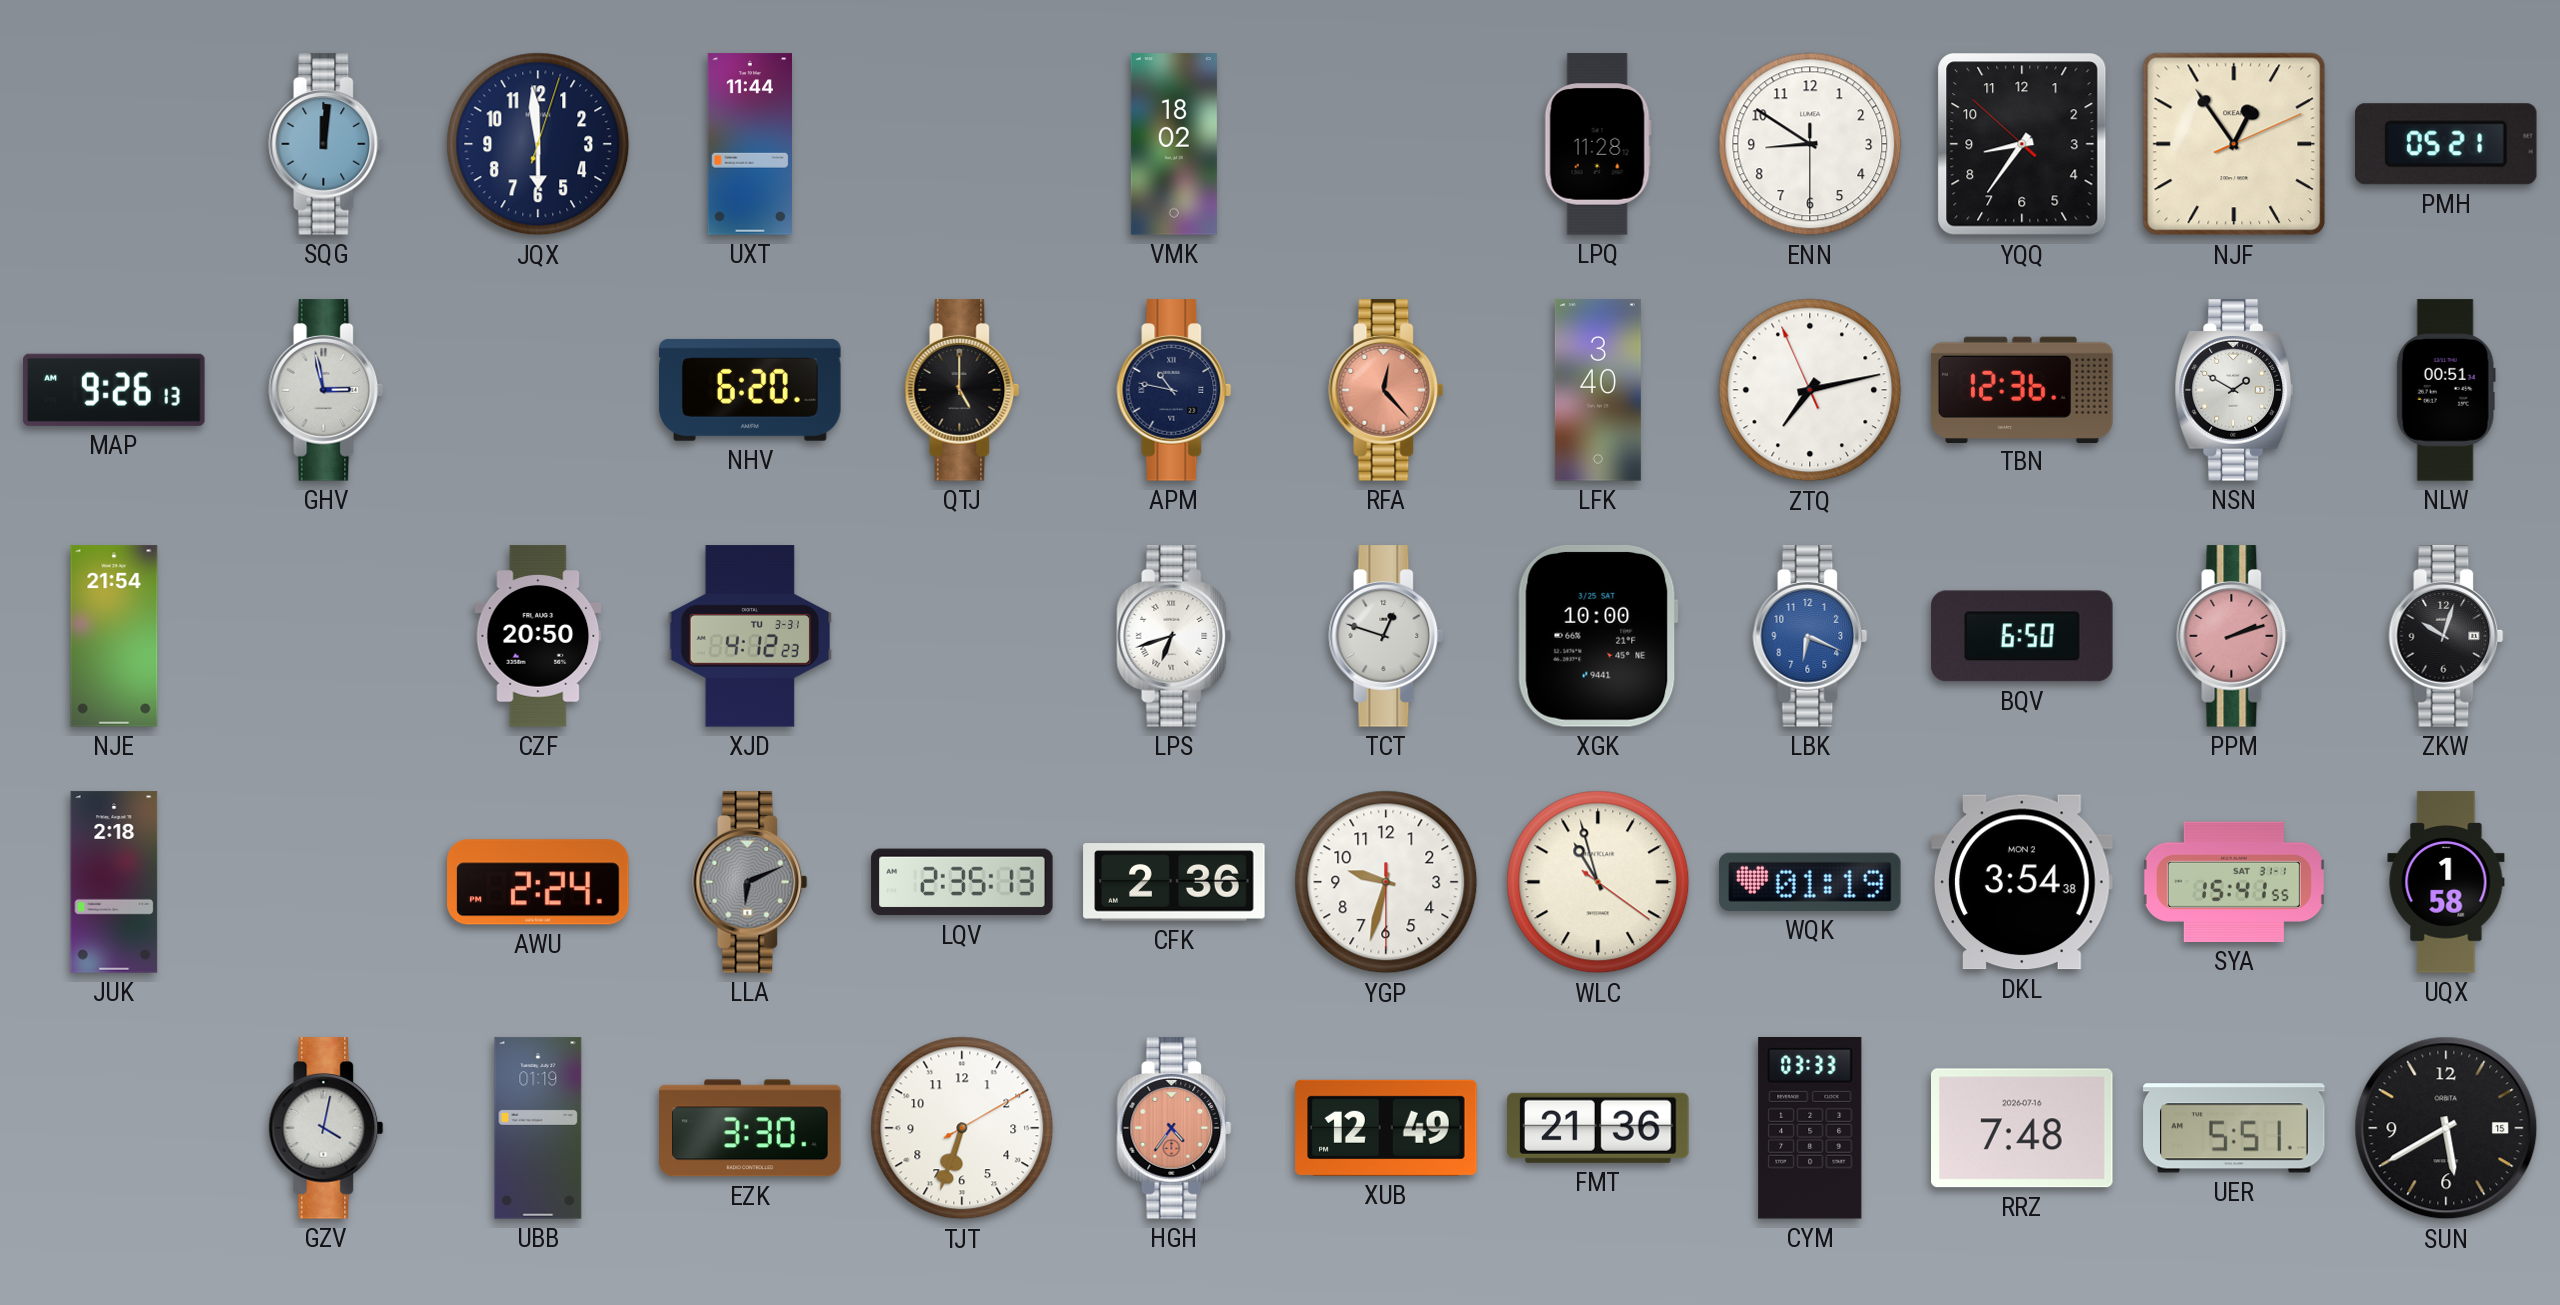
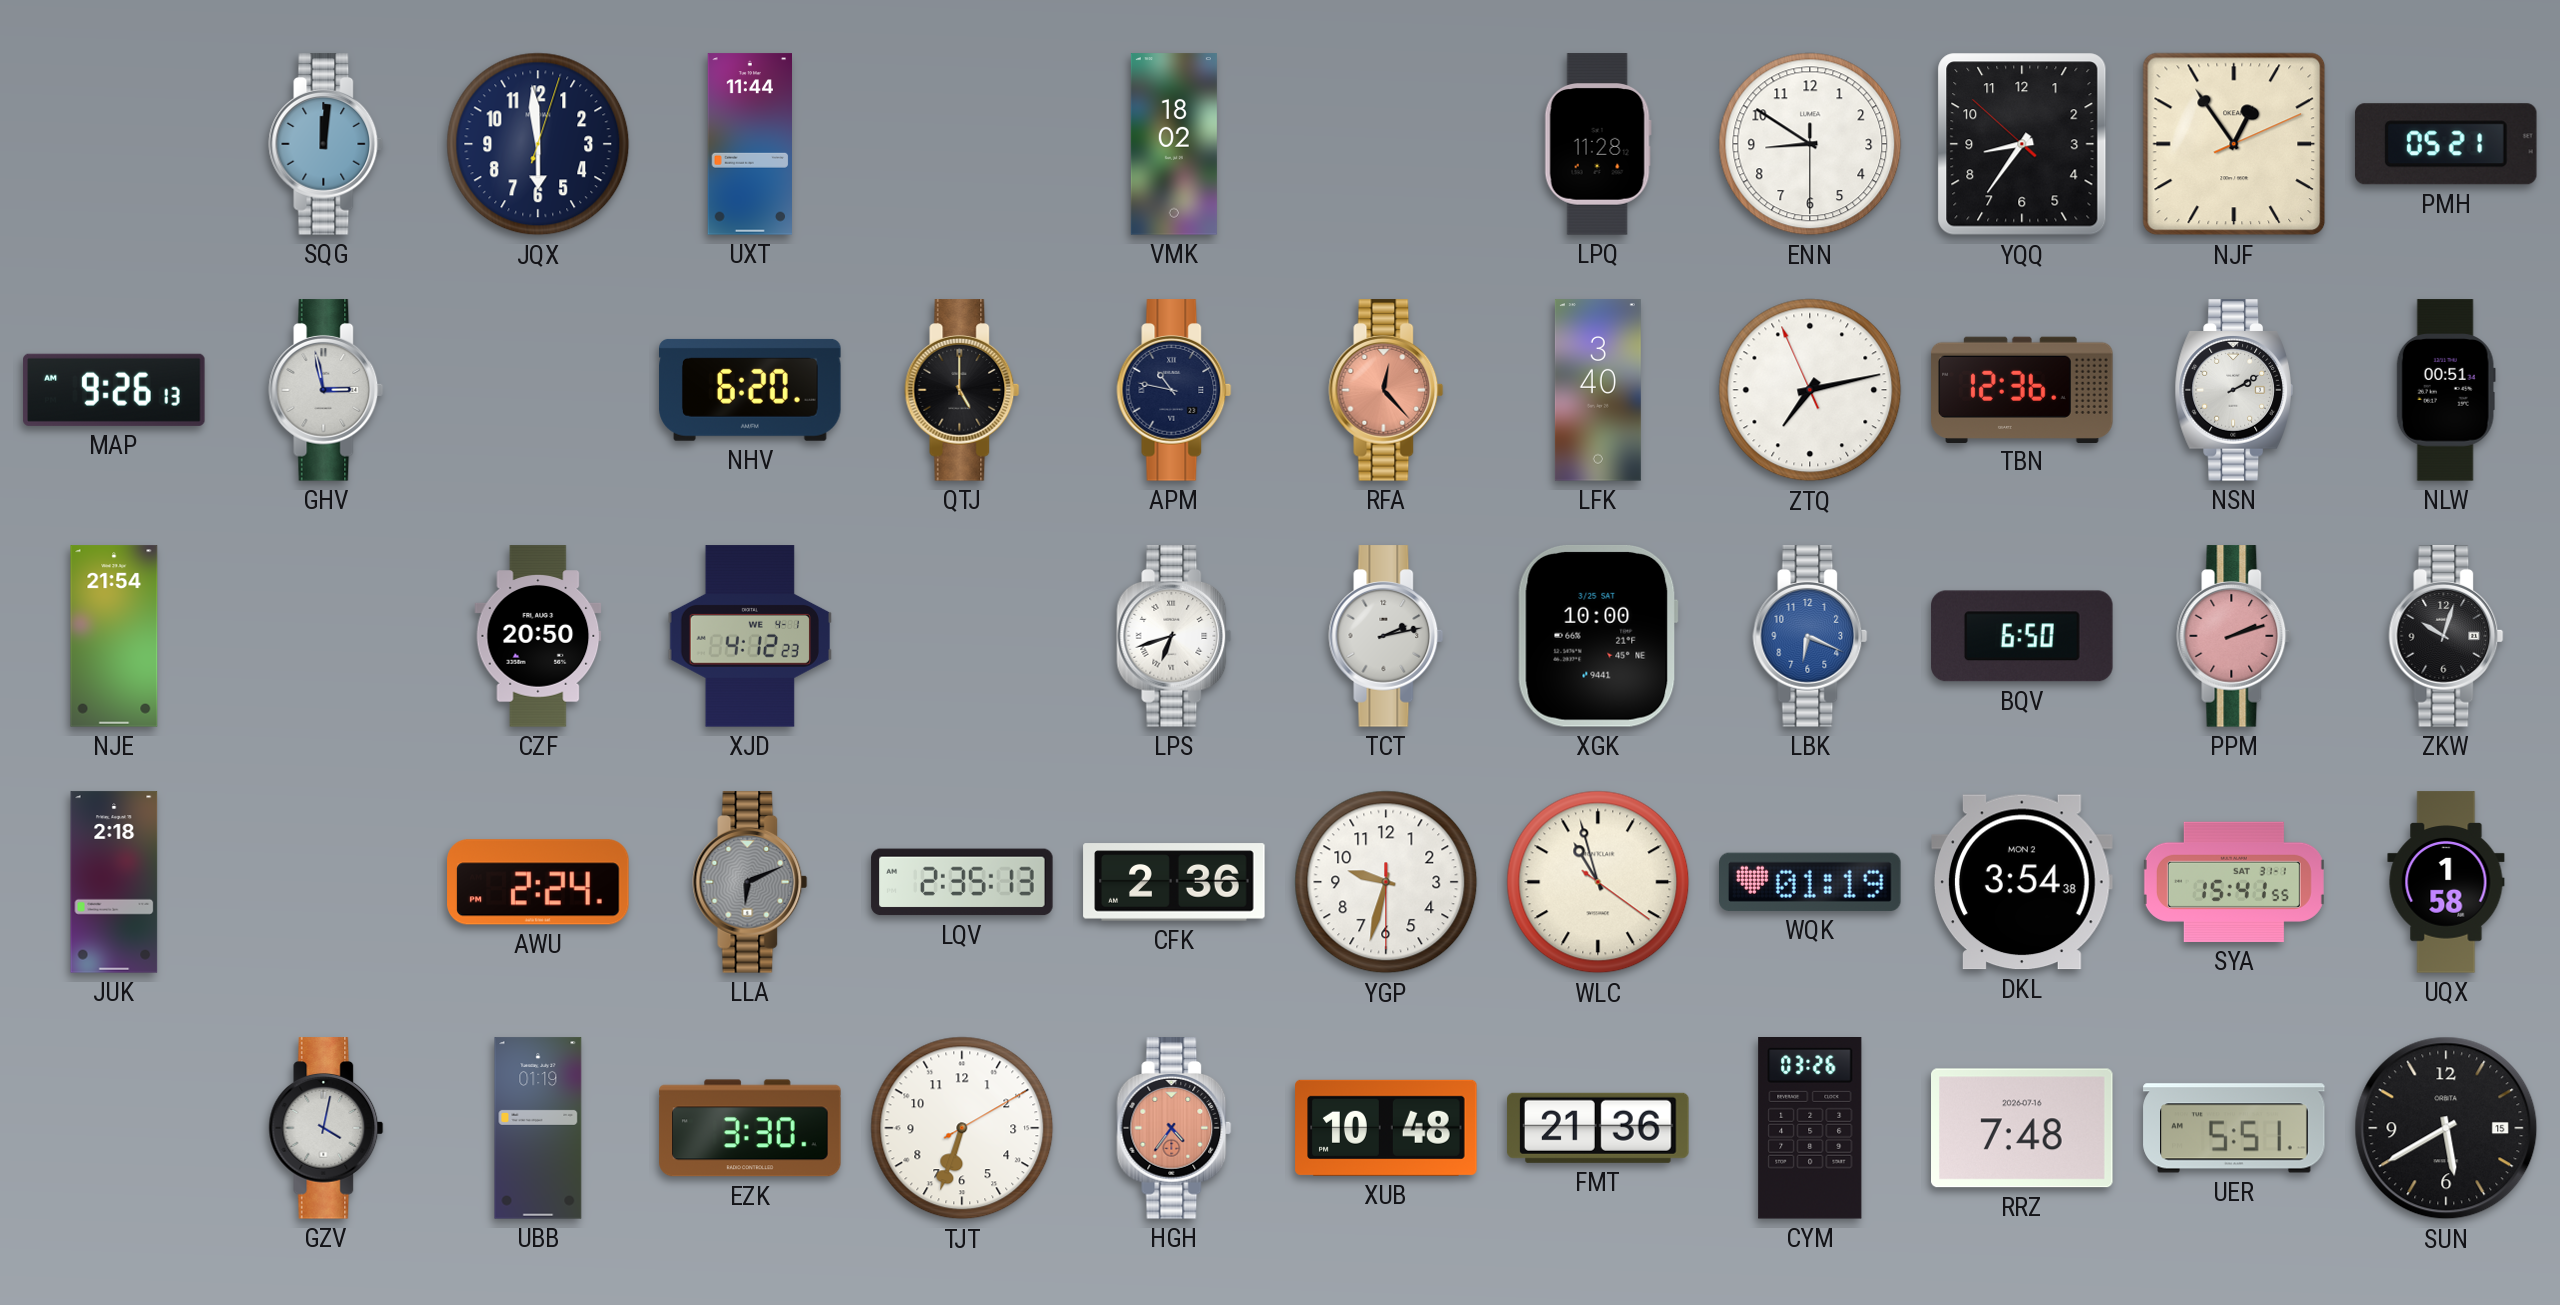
NSN: 1:50 -> 2:10
XJD date: TU 3-31 -> WE 4-1
TCT: 12:48 -> 2:13
XUB: 12:49 -> 10:48
CYM: 03:33 -> 03:26
